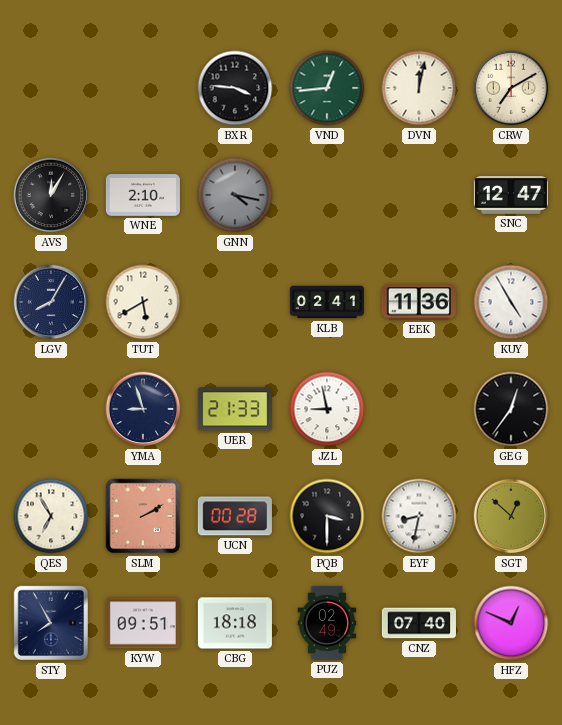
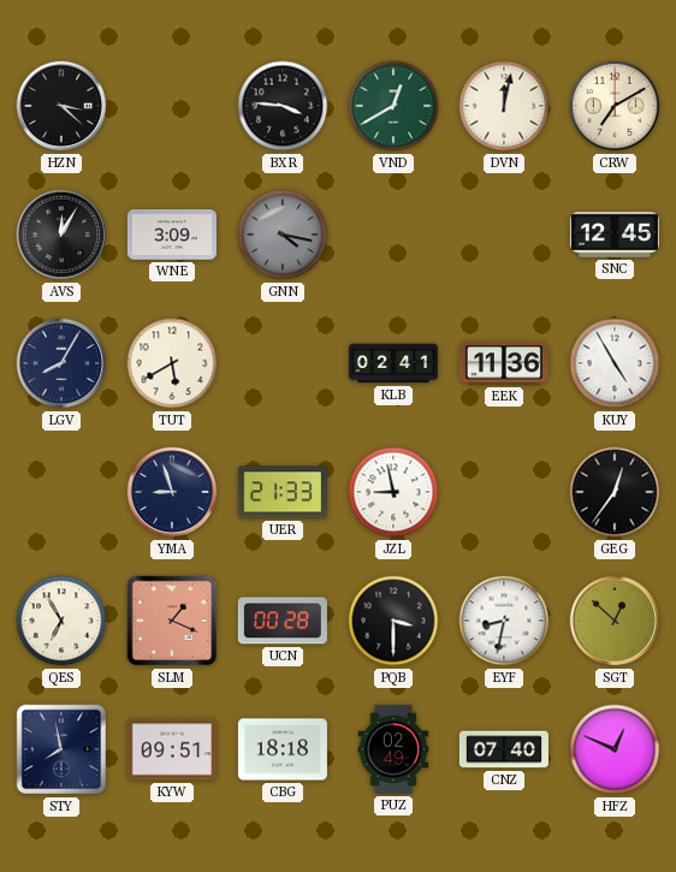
HZN: none -> 3:22
VND: 12:44 -> 12:40
WNE: 2:10 -> 3:09
SNC: 12:47 -> 12:45
SLM: 2:10 -> 1:19
STY: 7:55 -> 7:58
